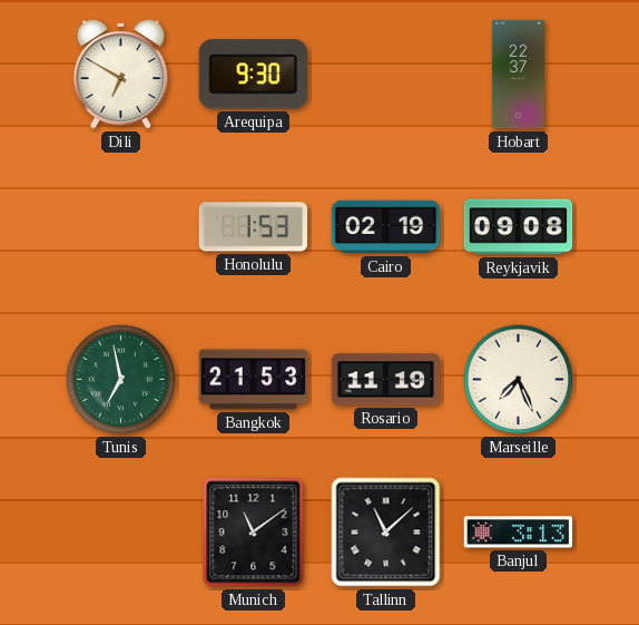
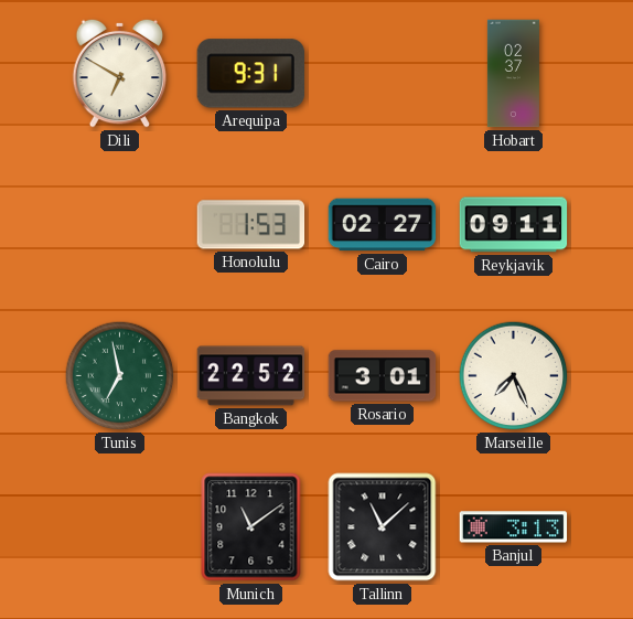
Arequipa: 9:30 -> 9:31
Hobart: 22:37 -> 02:37
Cairo: 02:19 -> 02:27
Reykjavik: 09:08 -> 09:11
Bangkok: 21:53 -> 22:52
Rosario: 11:19 -> 3:01
